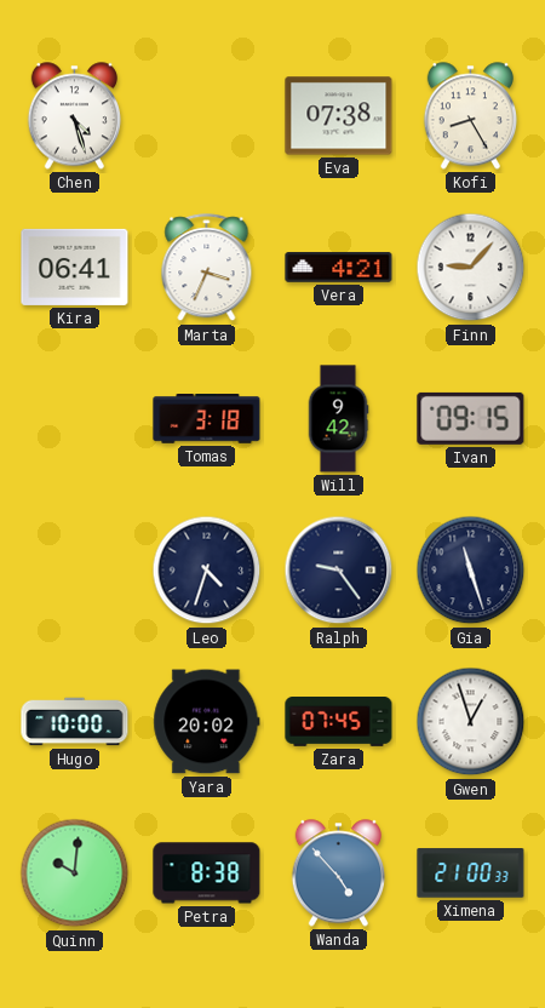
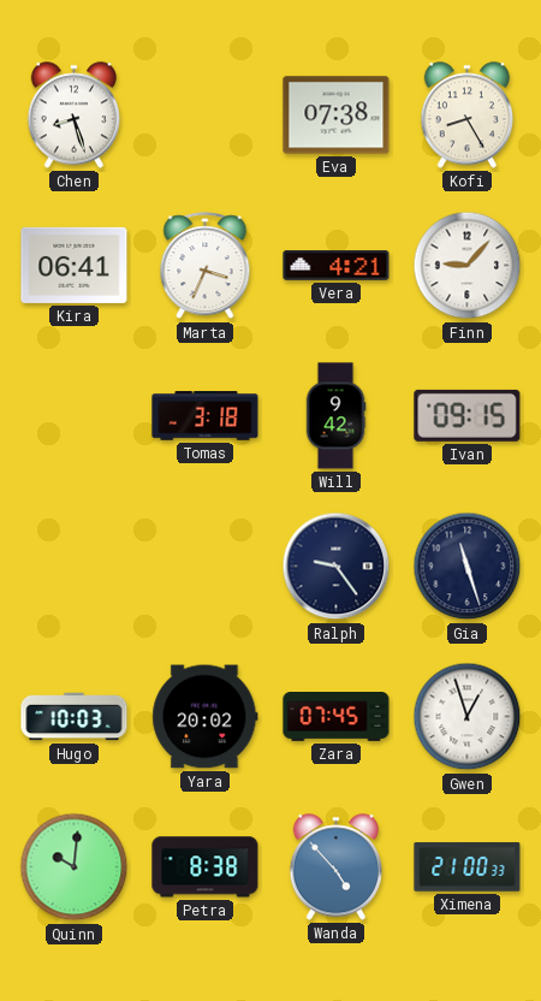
Chen: 4:27 -> 8:27
Leo: 4:33 -> none
Hugo: 10:00 -> 10:03
